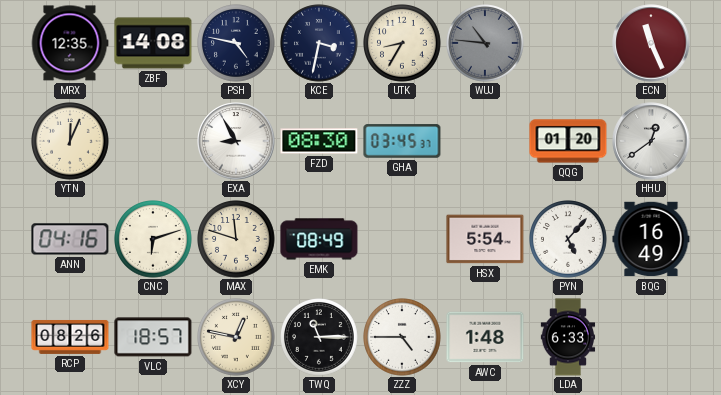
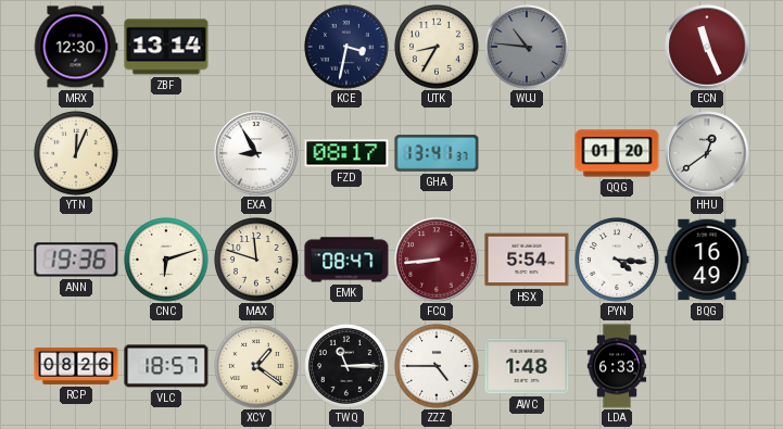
MRX: 12:35 -> 12:30
ZBF: 14:08 -> 13:14
PSH: 4:47 -> none
FZD: 08:30 -> 08:17
GHA: 03:45 -> 13:41
ANN: 04:16 -> 19:36
EMK: 08:49 -> 08:47
FCQ: none -> 8:44
PYN: 5:07 -> 4:16
XCY: 12:47 -> 1:21
